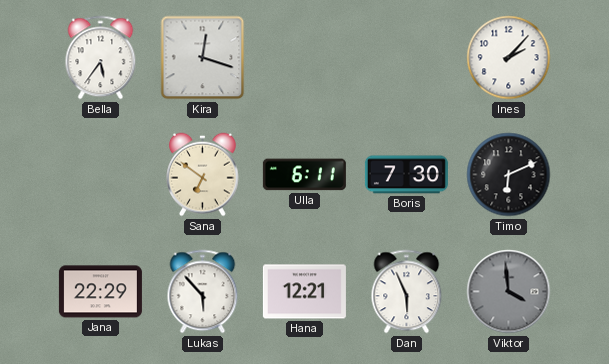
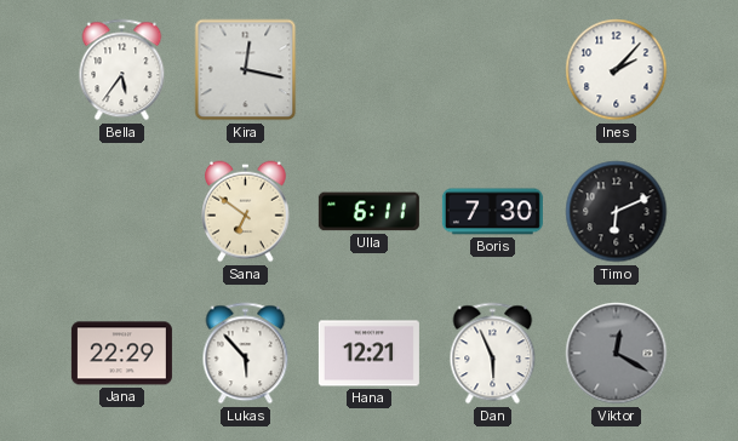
Kira: 12:18 -> 12:17
Viktor: 3:59 -> 12:20
